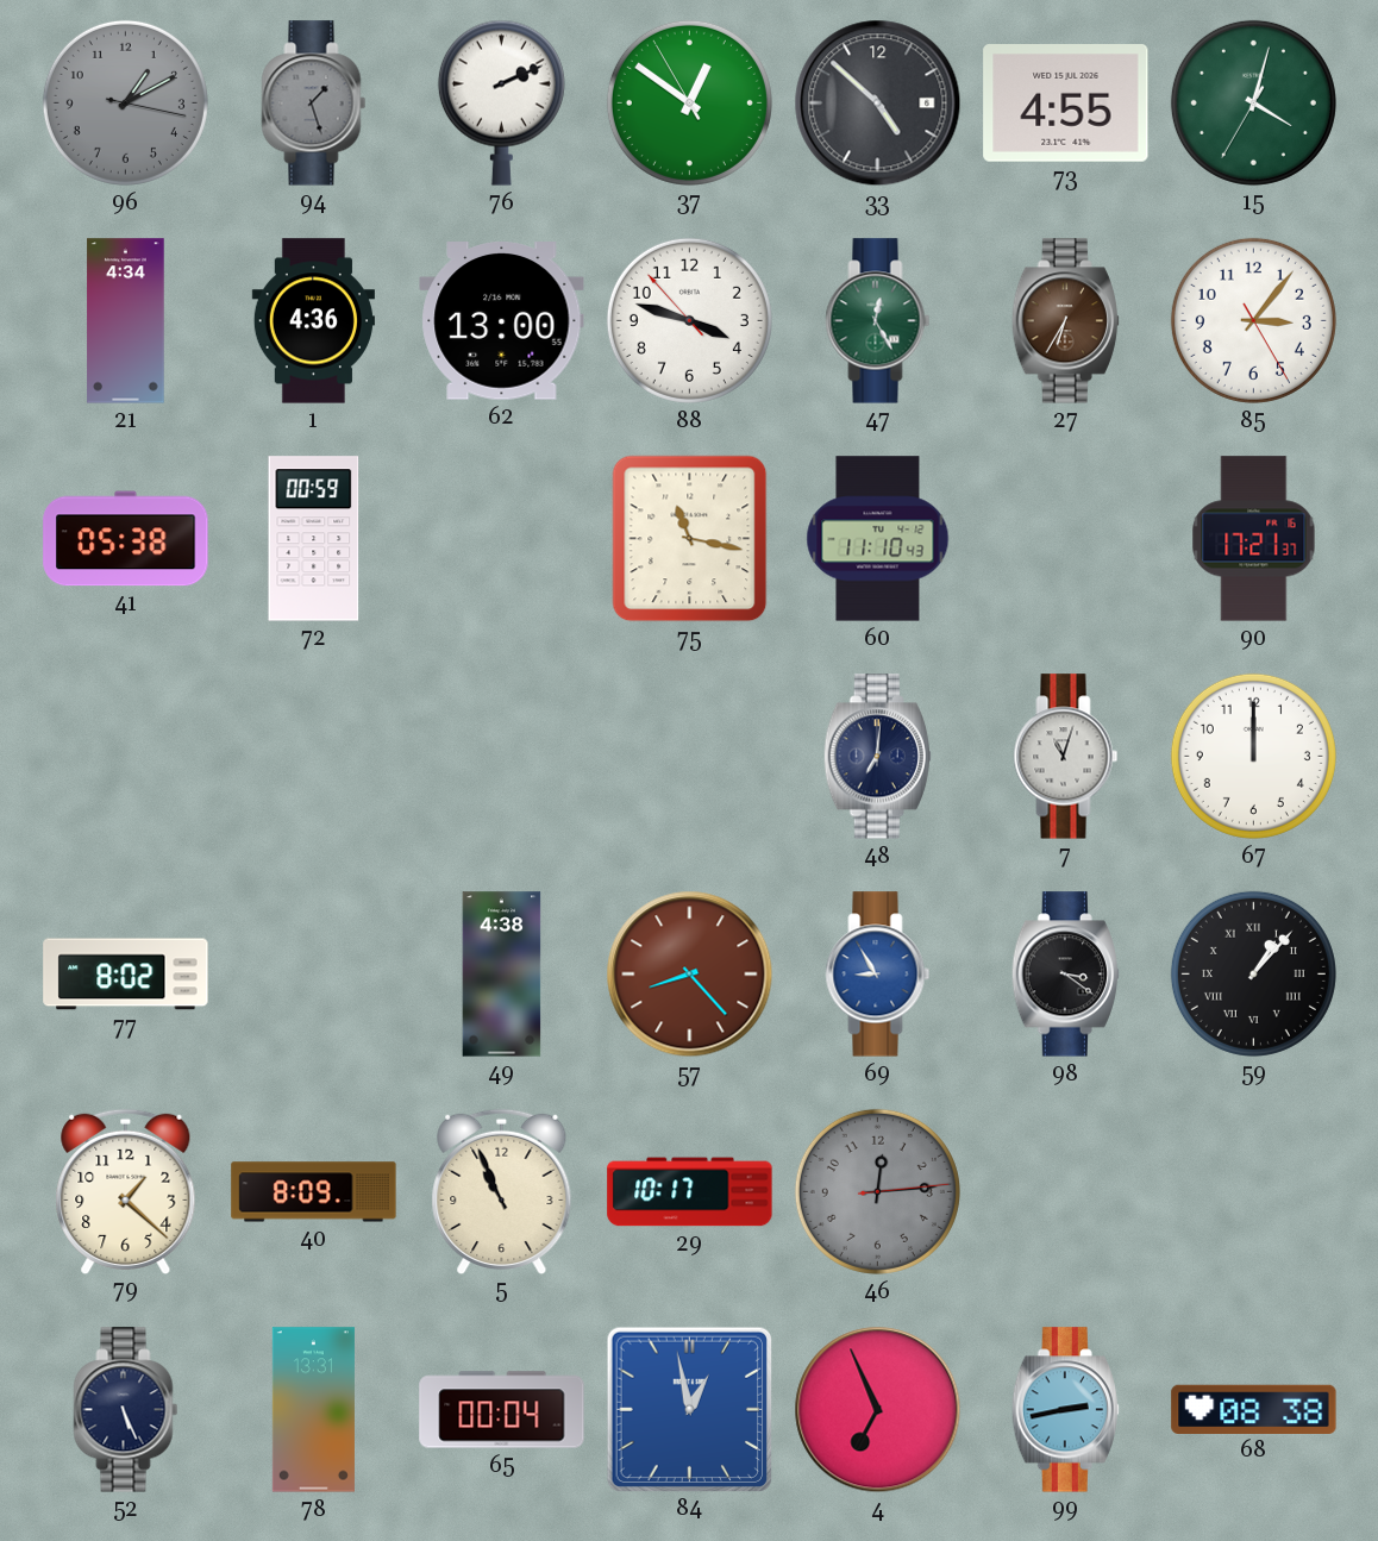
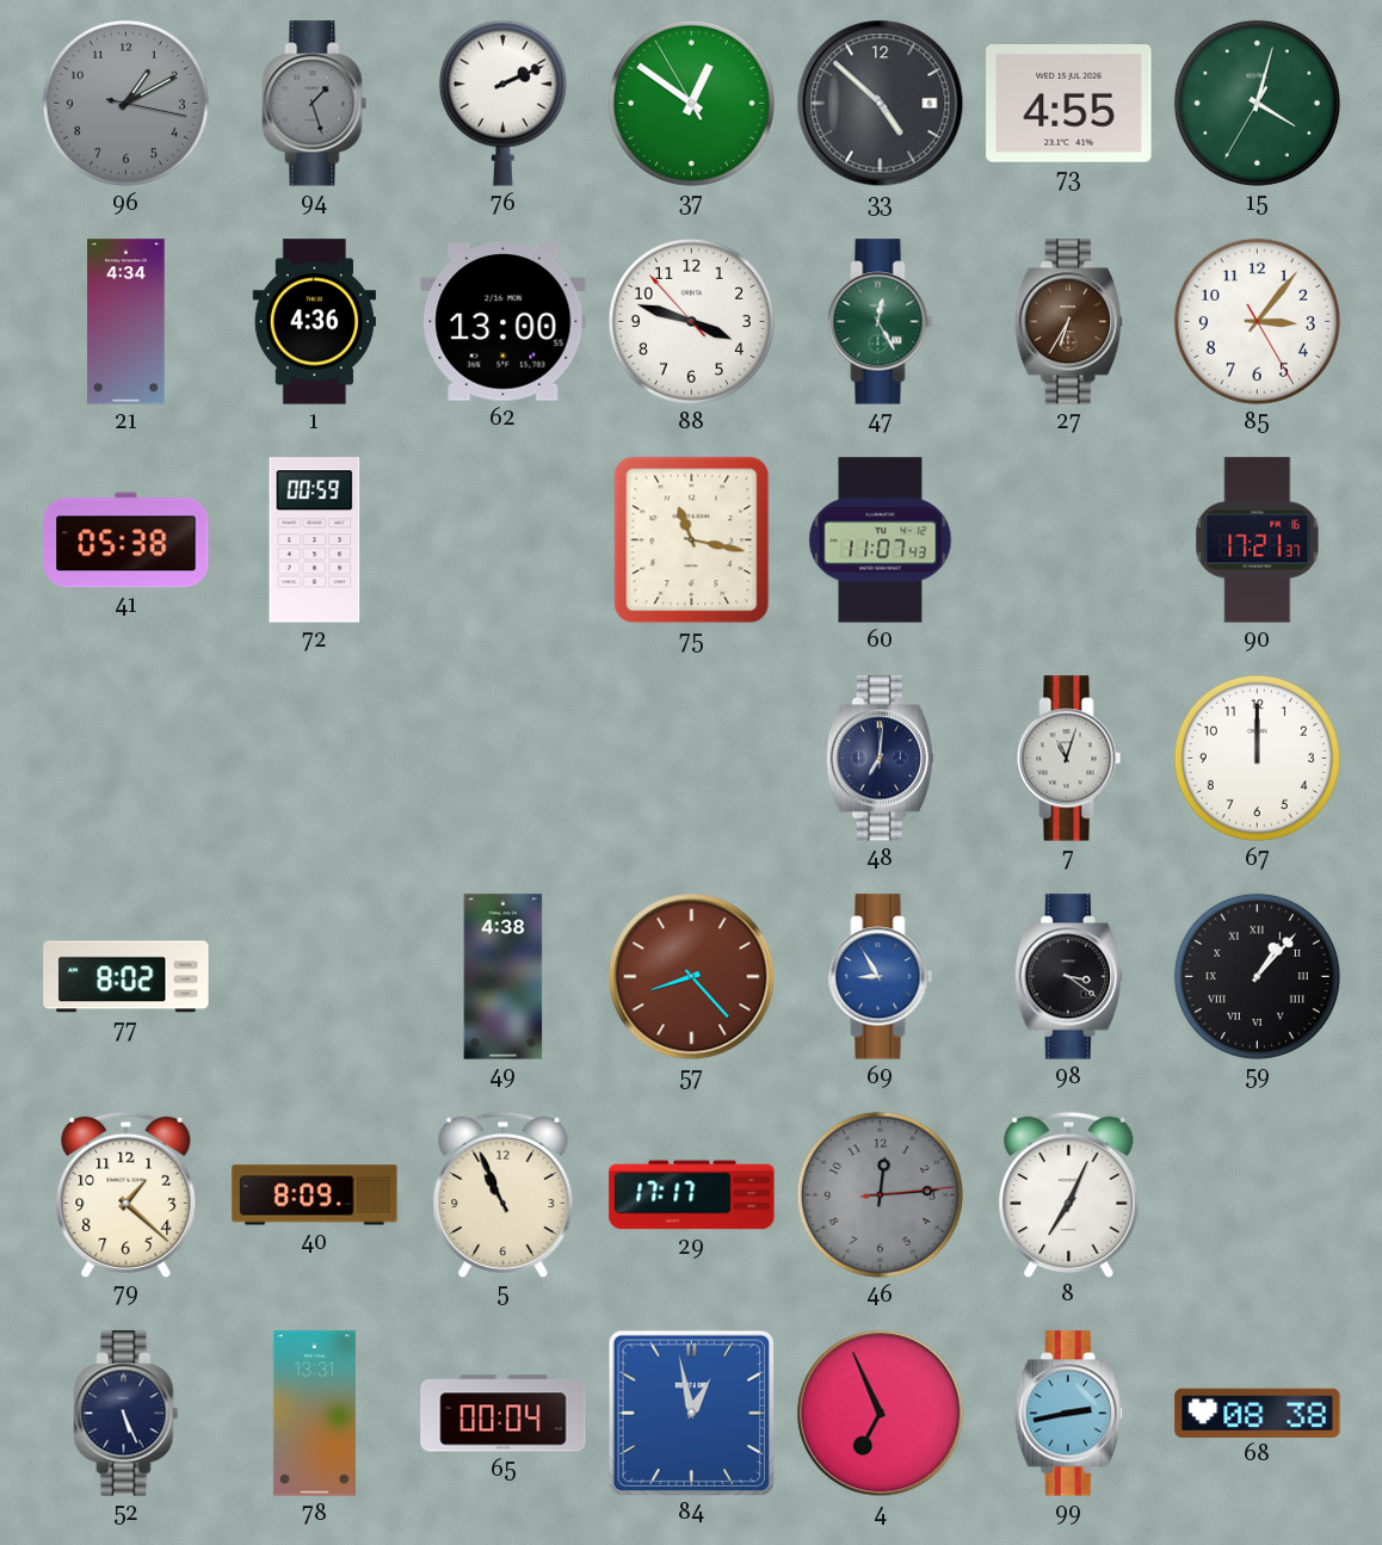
60: 11:10 -> 11:07
29: 10:17 -> 17:17
8: none -> 7:04
